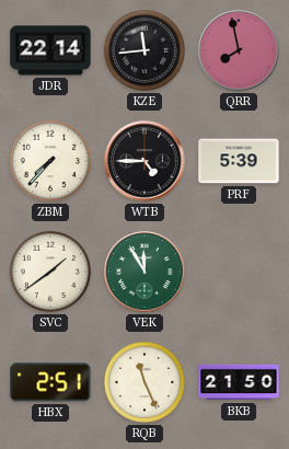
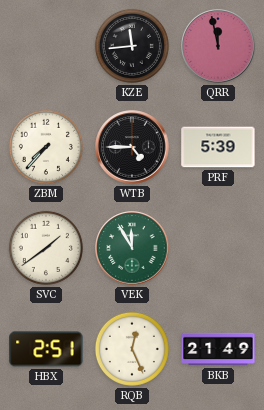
JDR: 22:14 -> none
QRR: 7:58 -> 11:58
RQB: 11:26 -> 12:26
BKB: 21:50 -> 21:49
